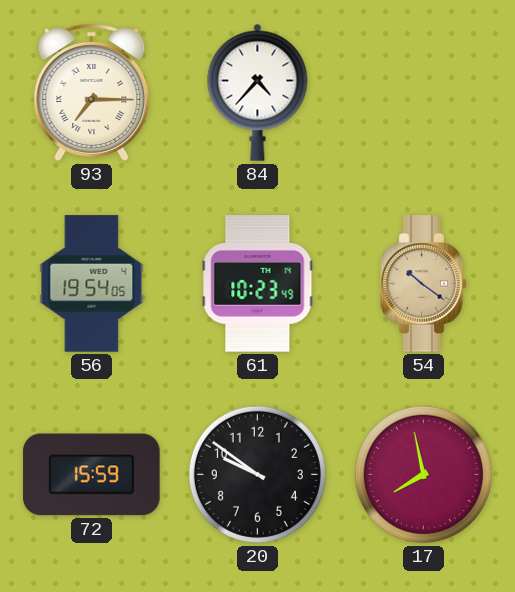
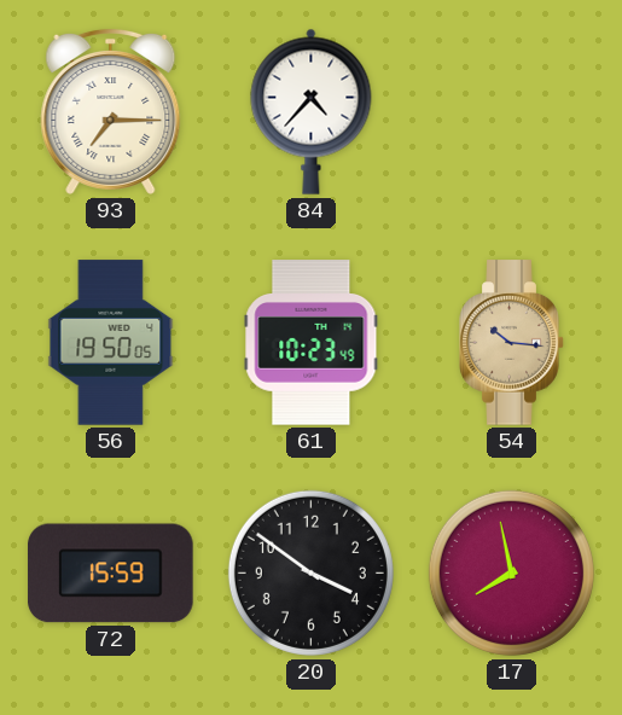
56: 19:54 -> 19:50
54: 10:21 -> 10:16
20: 9:51 -> 3:51
